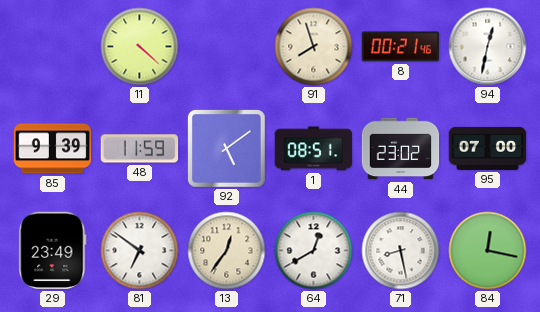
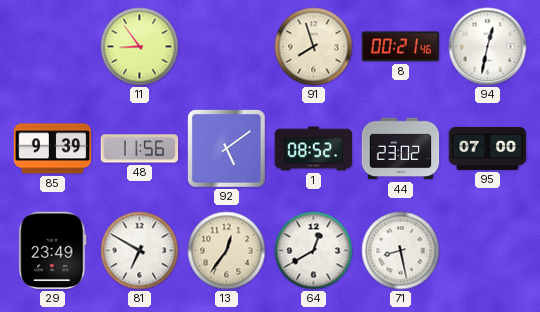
11: 4:22 -> 8:54
48: 11:59 -> 11:56
1: 08:51 -> 08:52
81: 6:51 -> 6:50
84: 12:17 -> none
